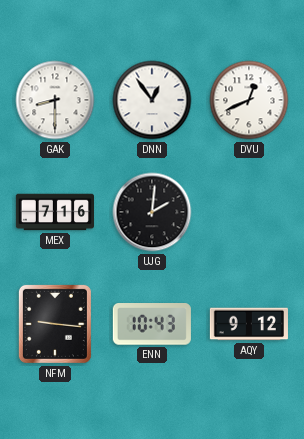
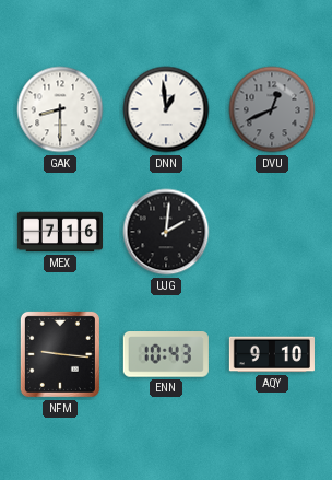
DNN: 12:54 -> 12:59
DVU dial: white -> grey
AQY: 9:12 -> 9:10
